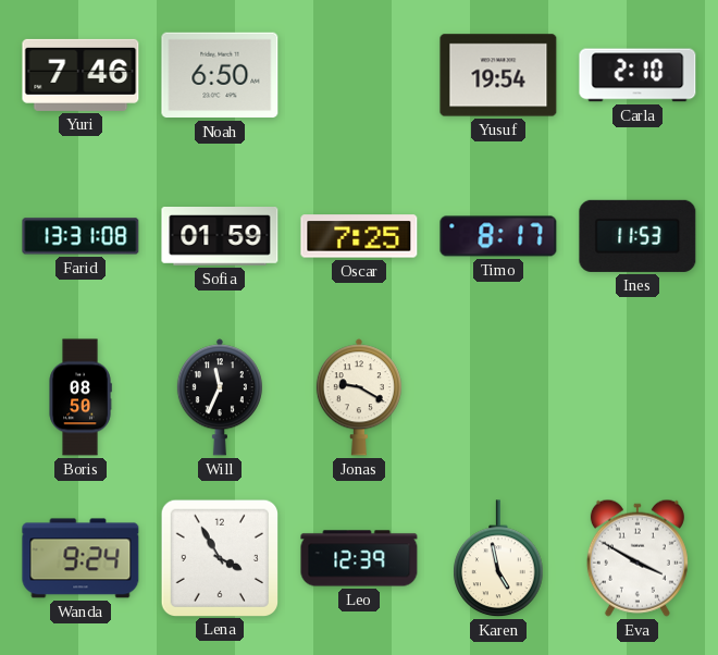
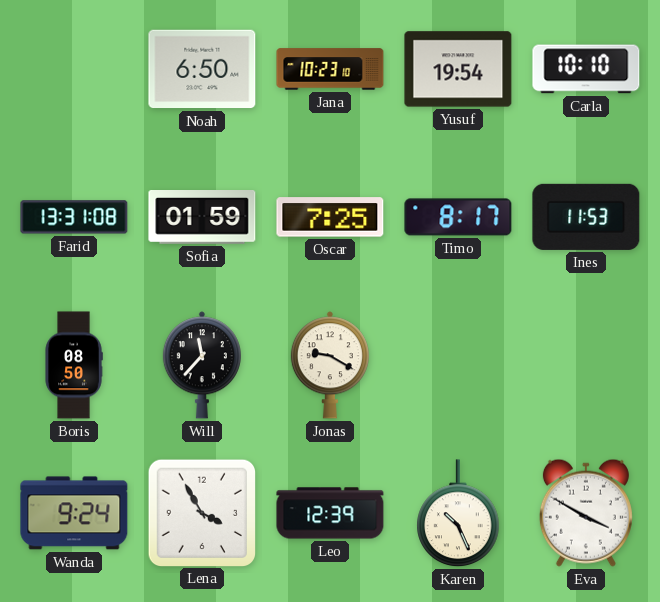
Yuri: 7:46 -> none
Jana: none -> 10:23
Carla: 2:10 -> 10:10
Will: 11:34 -> 11:37
Karen: 4:58 -> 10:26
